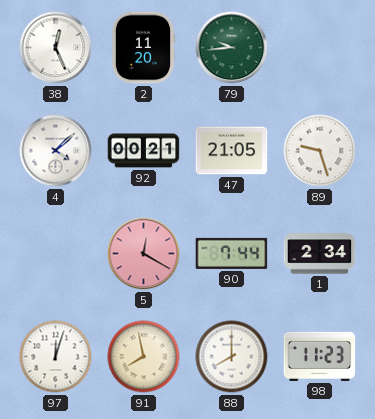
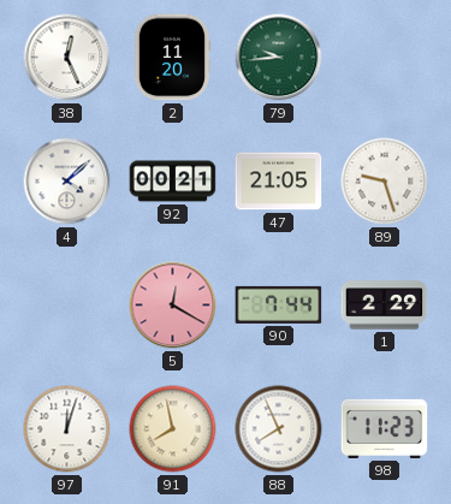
1: 2:34 -> 2:29
88: 8:00 -> 7:56
